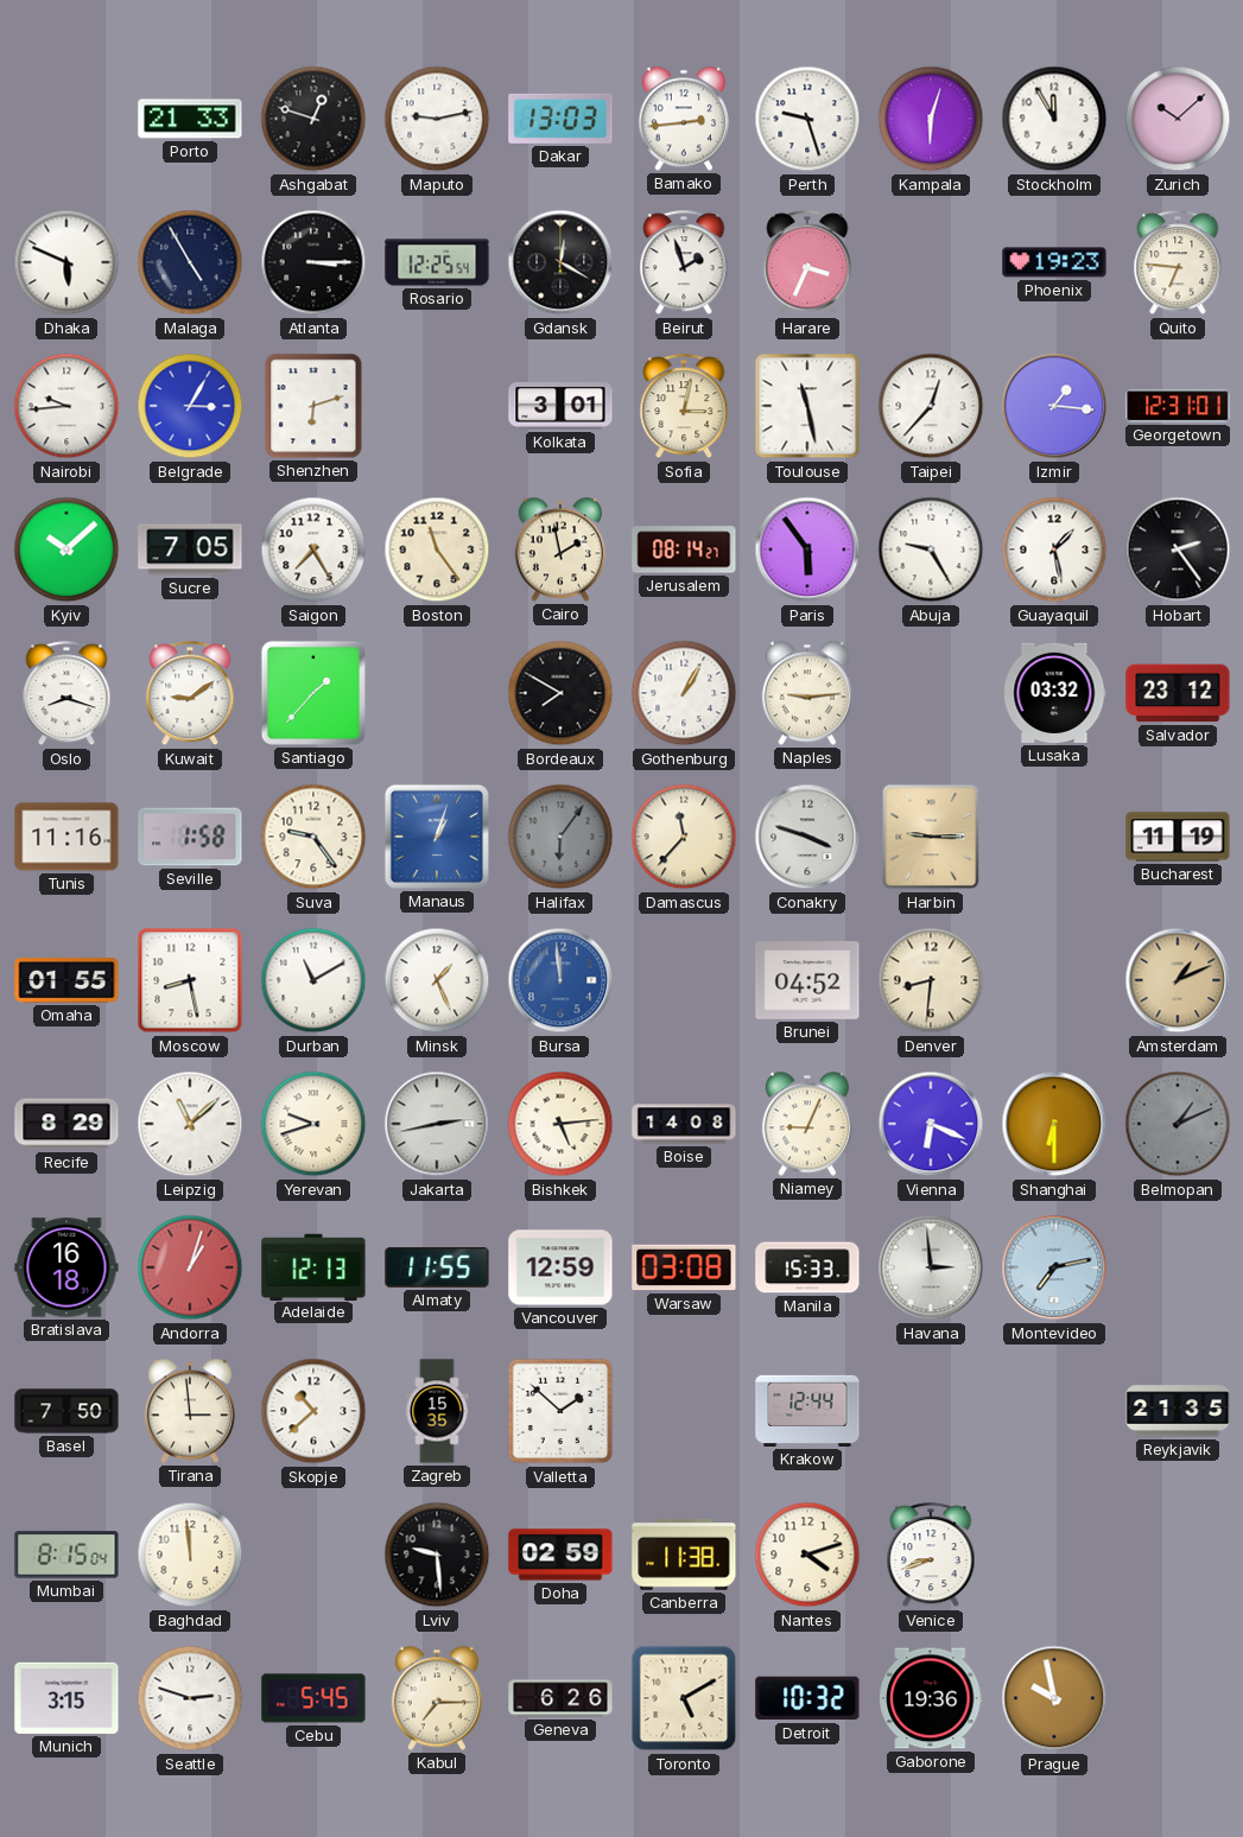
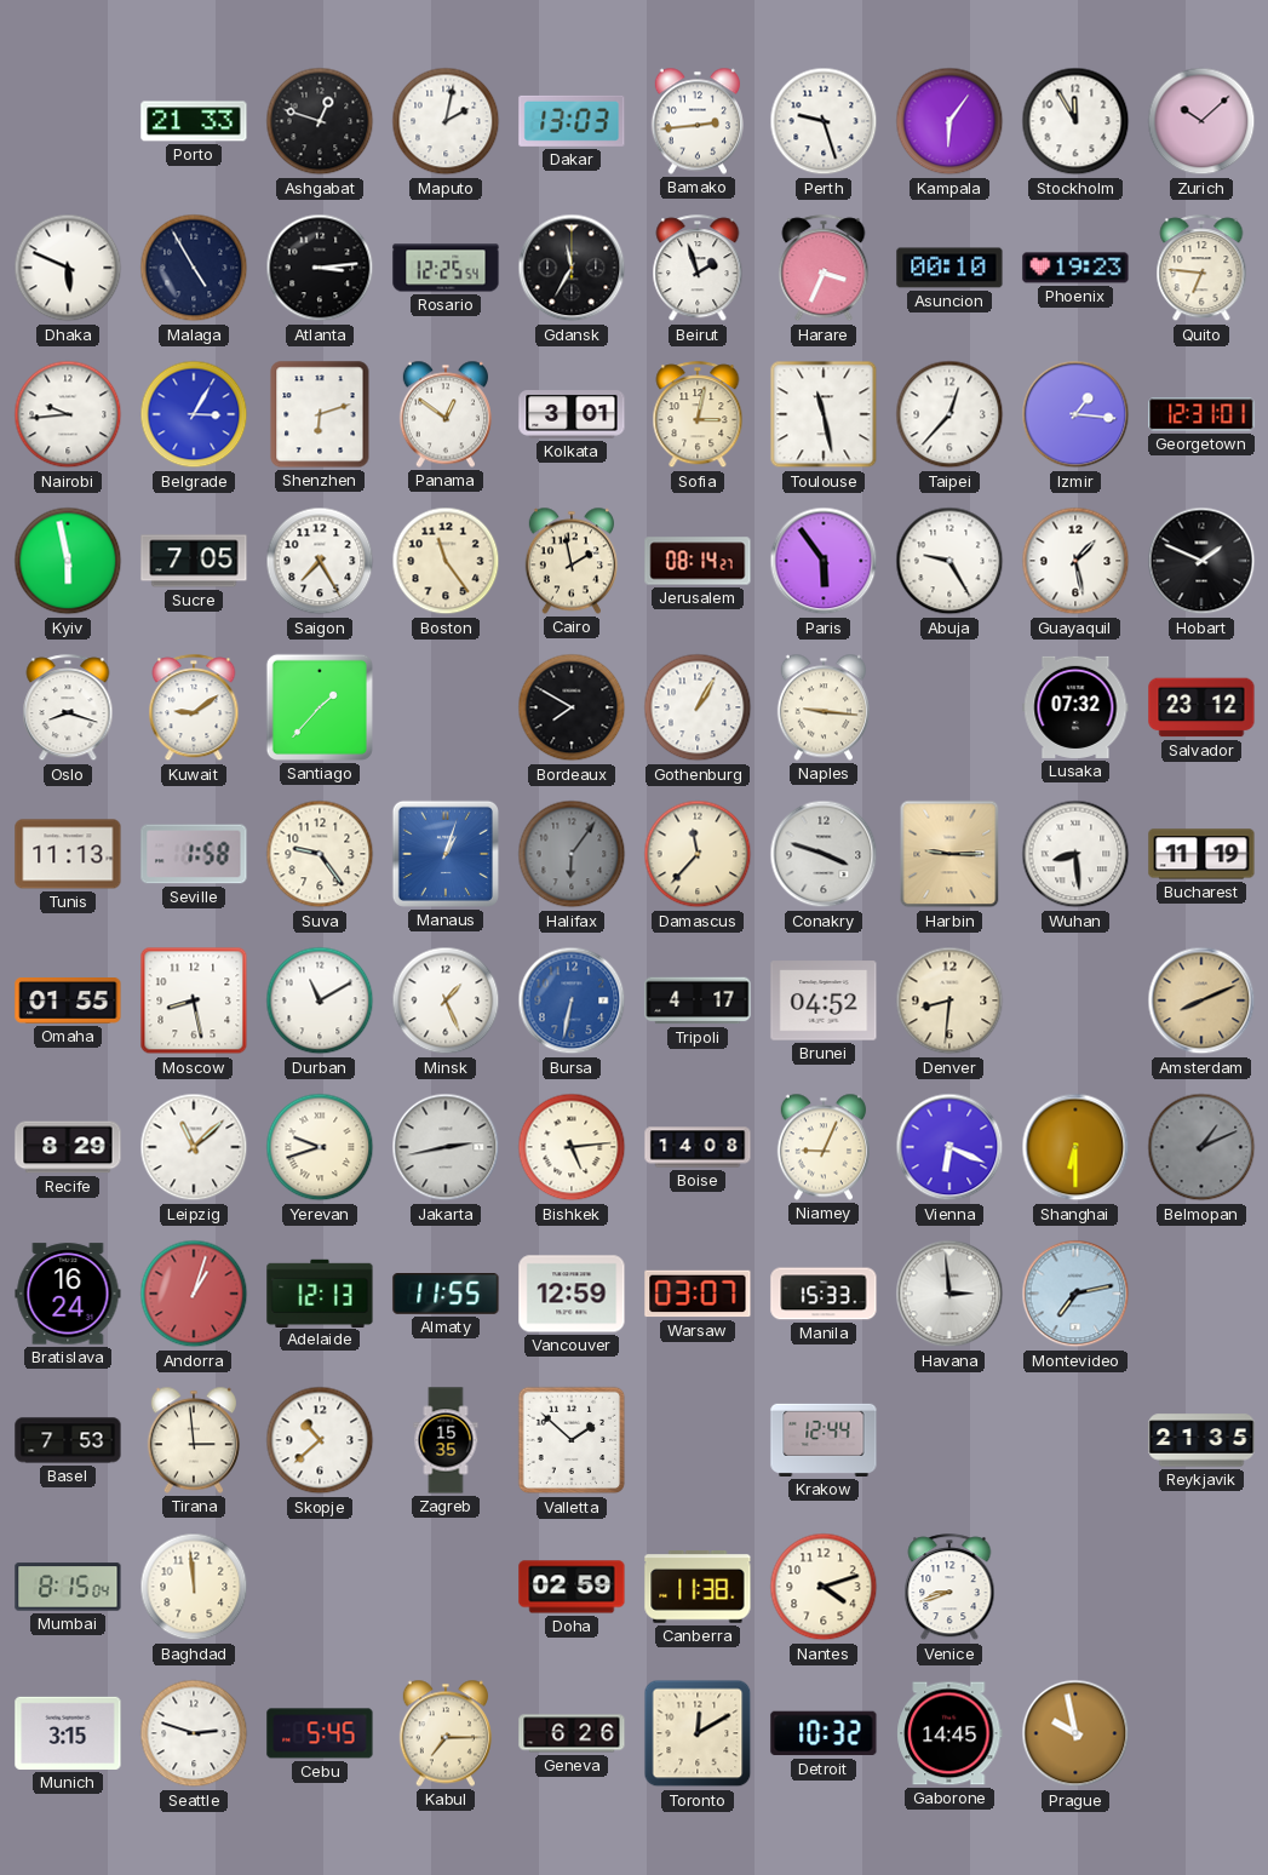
Maputo: 9:13 -> 2:02
Kampala: 6:03 -> 6:06
Atlanta: 3:15 -> 3:14
Gdansk: 12:20 -> 11:35
Asuncion: none -> 00:10
Panama: none -> 12:51
Kyiv: 10:08 -> 5:58
Hobart: 2:24 -> 1:49
Naples: 9:14 -> 9:16
Lusaka: 03:32 -> 07:32
Tunis: 11:16 -> 11:13
Wuhan: none -> 8:29
Bursa: 11:59 -> 6:32
Tripoli: none -> 4:17
Amsterdam: 1:11 -> 8:11
Bratislava: 16:18 -> 16:24
Warsaw: 03:08 -> 03:07
Basel: 7:50 -> 7:53
Lviv: 9:29 -> none
Toronto: 5:10 -> 12:10
Gaborone: 19:36 -> 14:45
